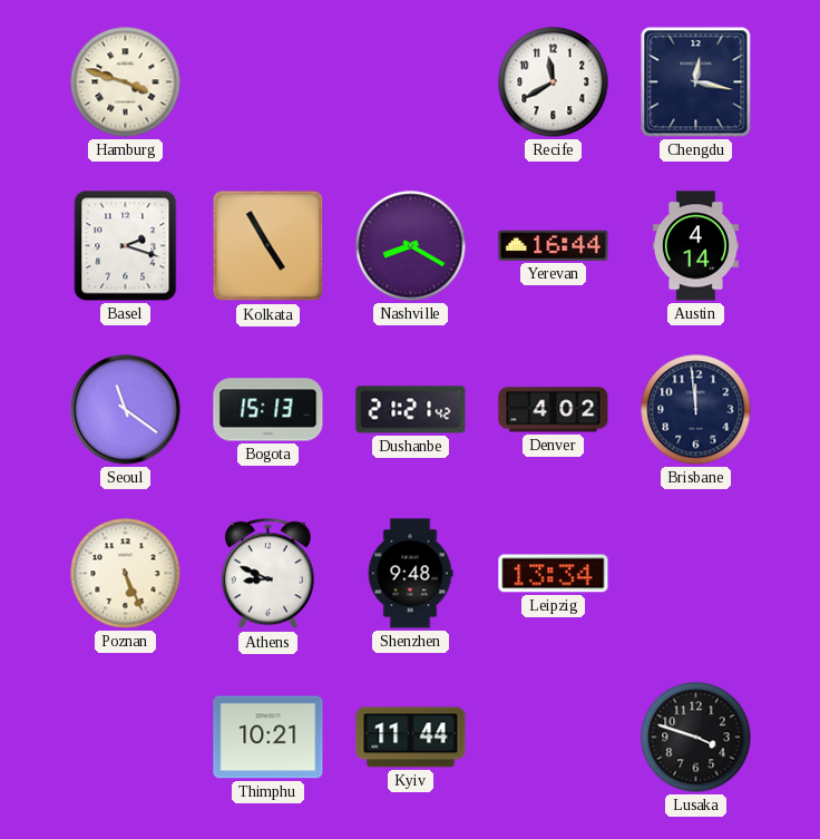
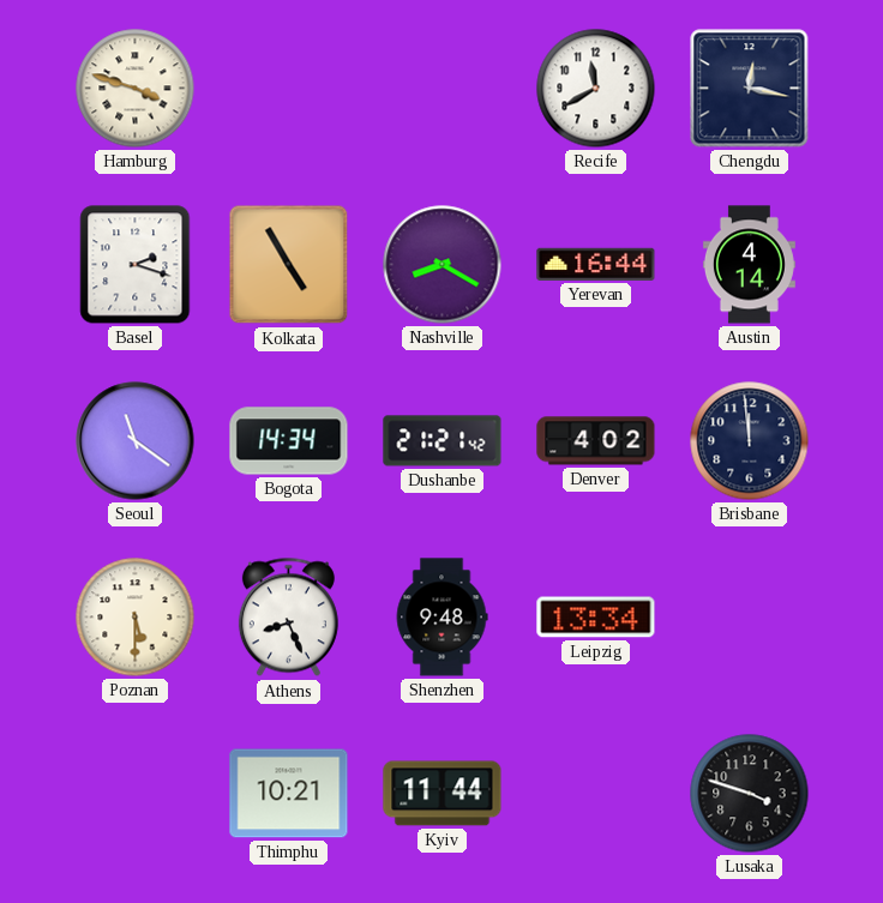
Bogota: 15:13 -> 14:34
Poznan: 5:26 -> 5:30
Athens: 8:49 -> 8:26
